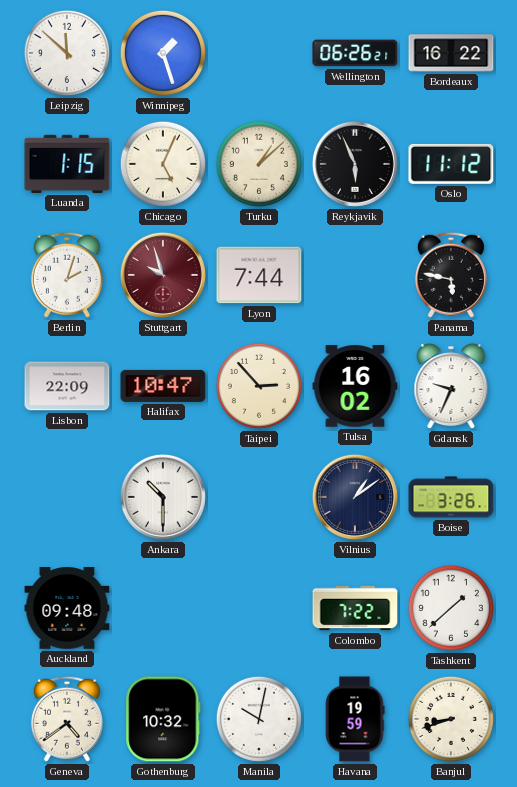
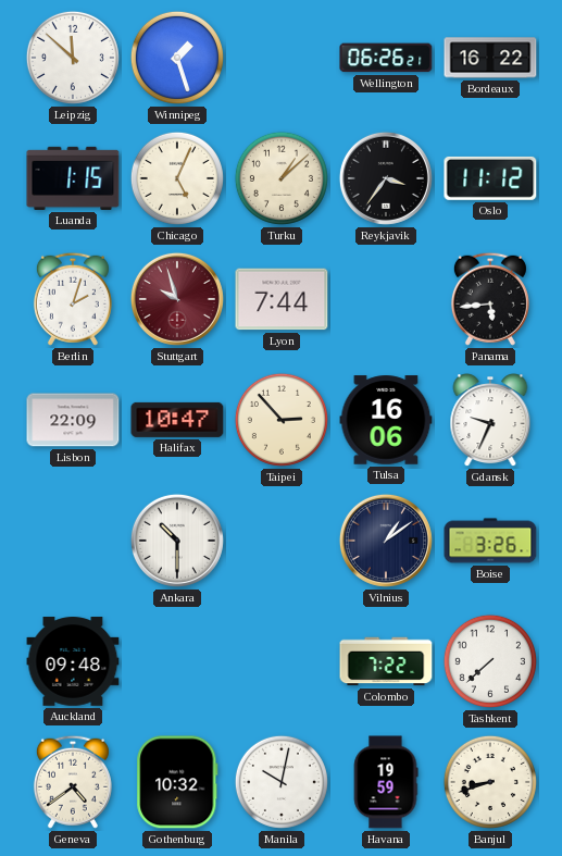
Reykjavik: 5:56 -> 3:36
Panama: 5:47 -> 5:44
Tulsa: 16:02 -> 16:06
Tashkent: 1:38 -> 7:38
